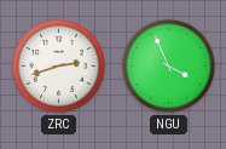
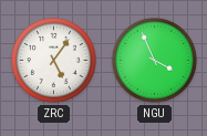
ZRC: 2:42 -> 5:06
